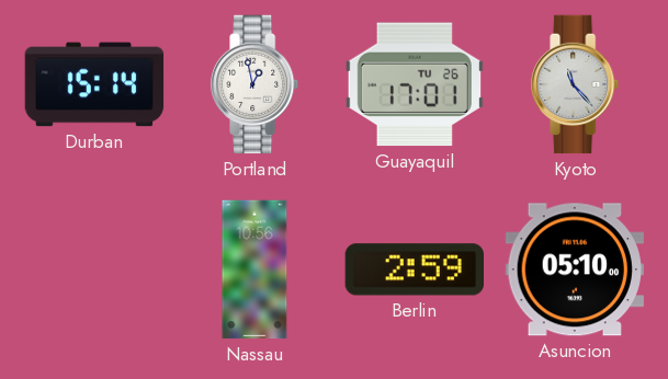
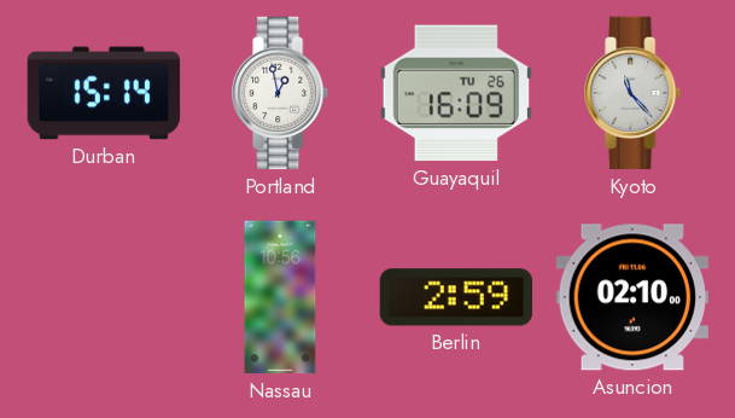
Guayaquil: 17:01 -> 16:09
Asuncion: 05:10 -> 02:10
